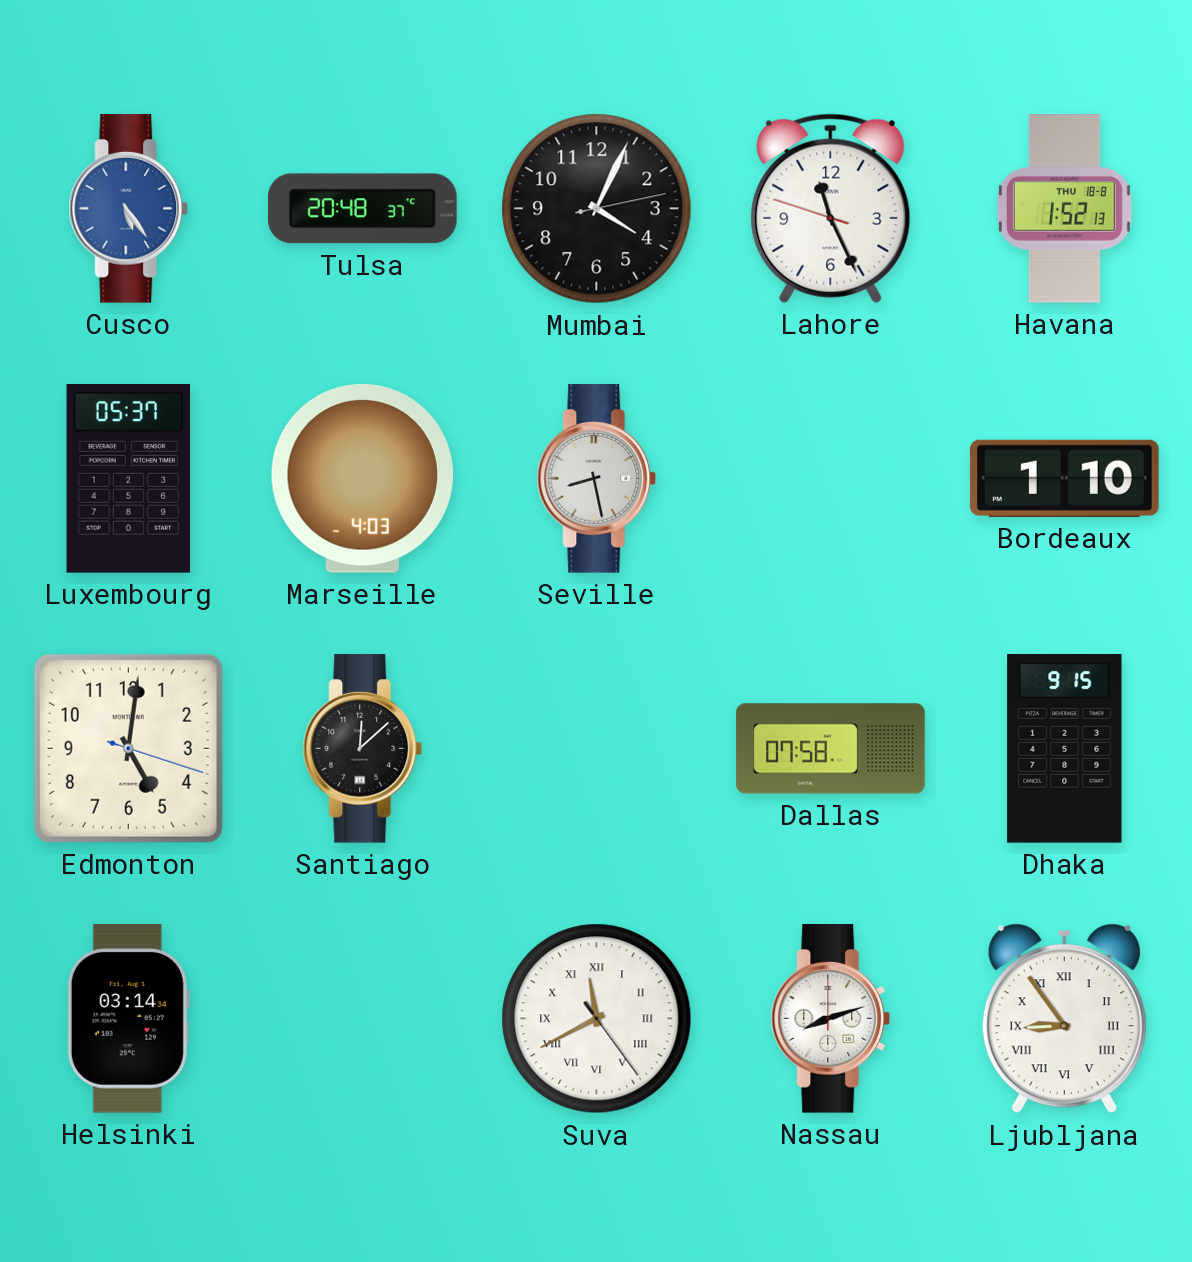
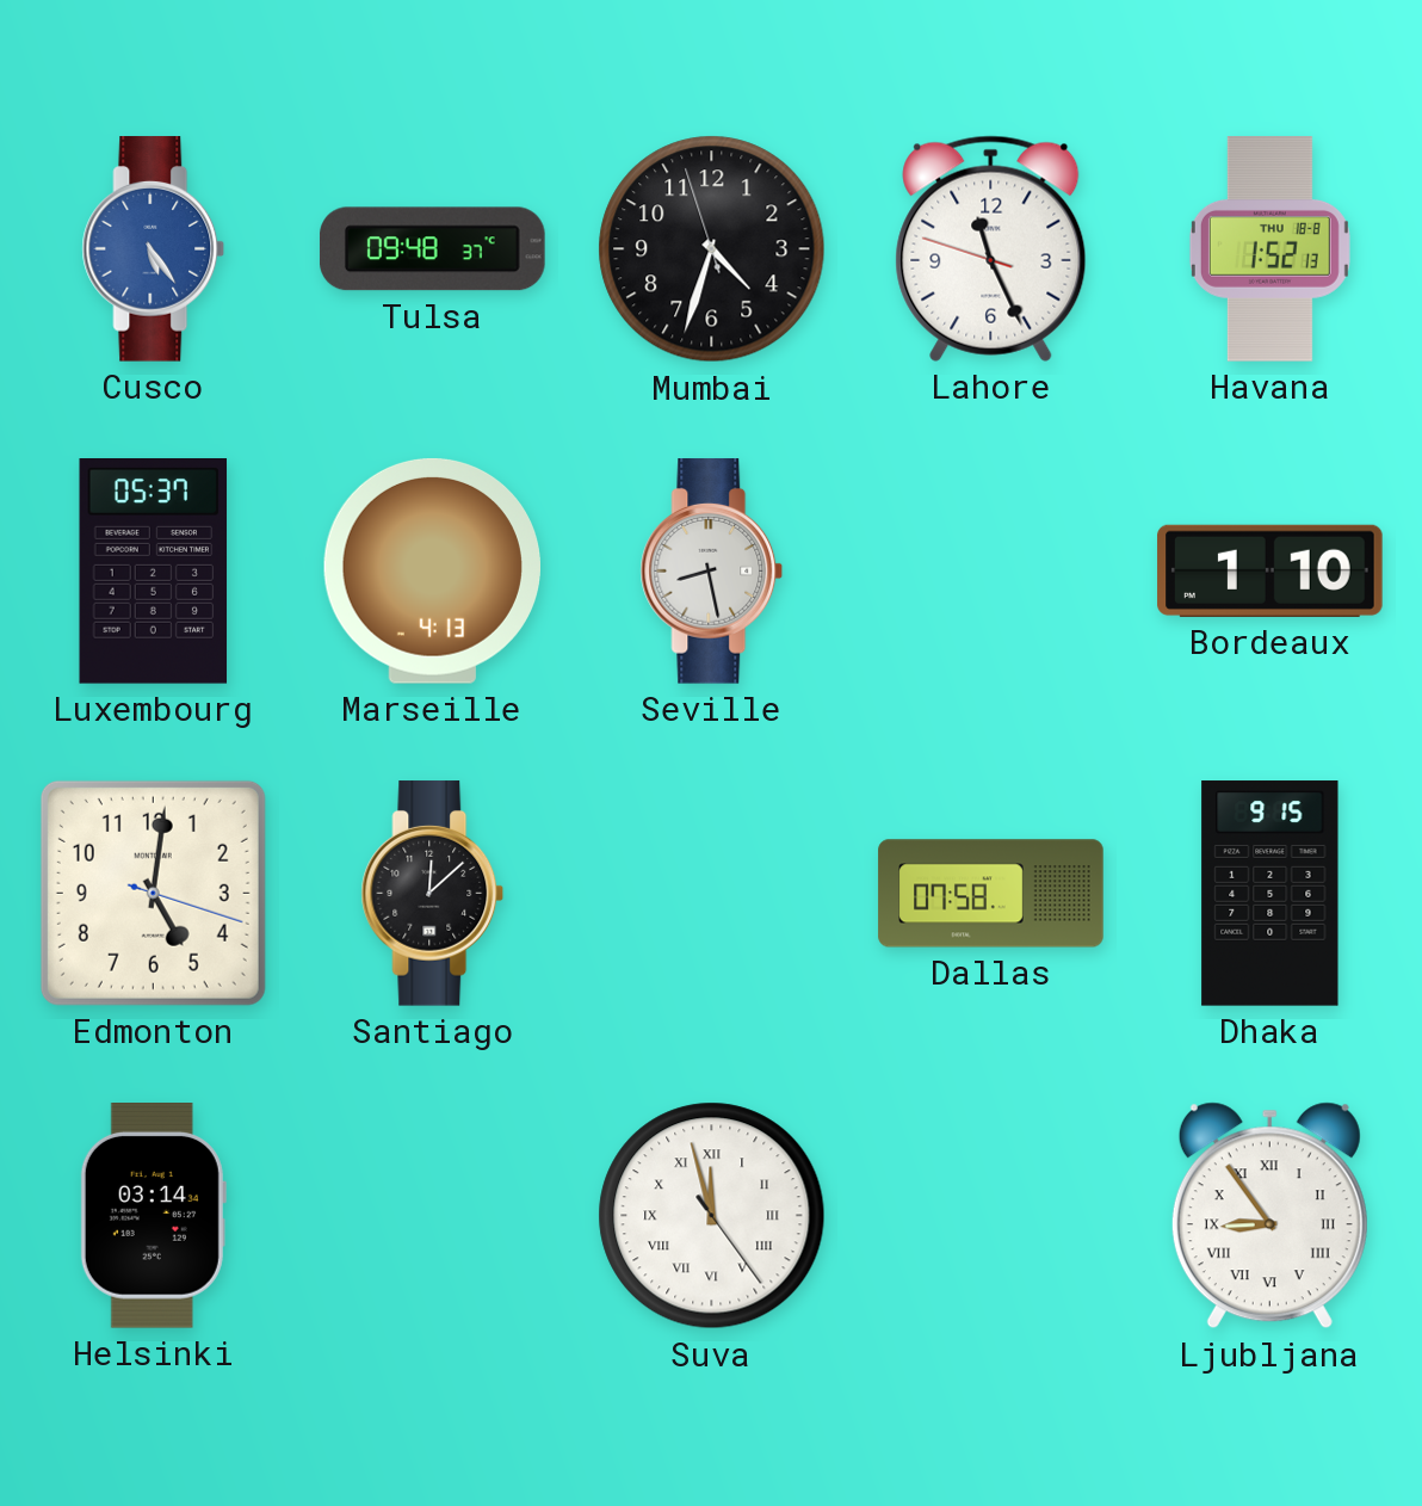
Tulsa: 20:48 -> 09:48
Mumbai: 4:04 -> 4:32
Marseille: 4:03 -> 4:13
Suva: 11:40 -> 11:57
Nassau: 8:12 -> none
